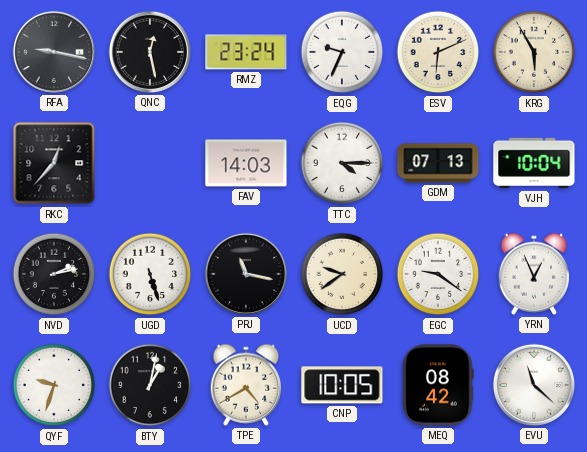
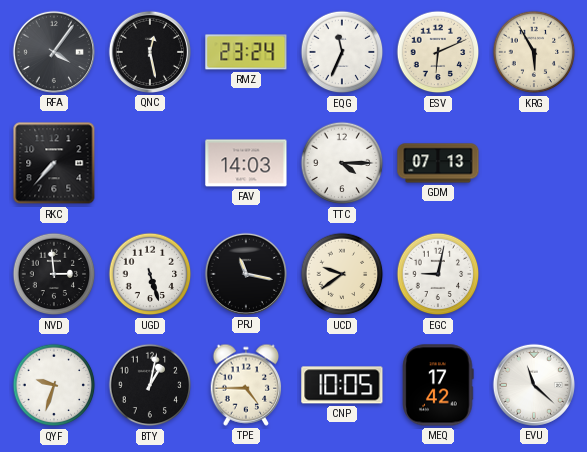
RFA: 9:17 -> 4:06
EQG: 9:34 -> 11:34
RKC: 12:37 -> 7:37
VJH: 10:04 -> none
NVD: 2:13 -> 2:59
EGC: 9:21 -> 9:02
YRN: 12:56 -> none
TPE: 4:40 -> 4:45
MEQ: 08:42 -> 17:42
